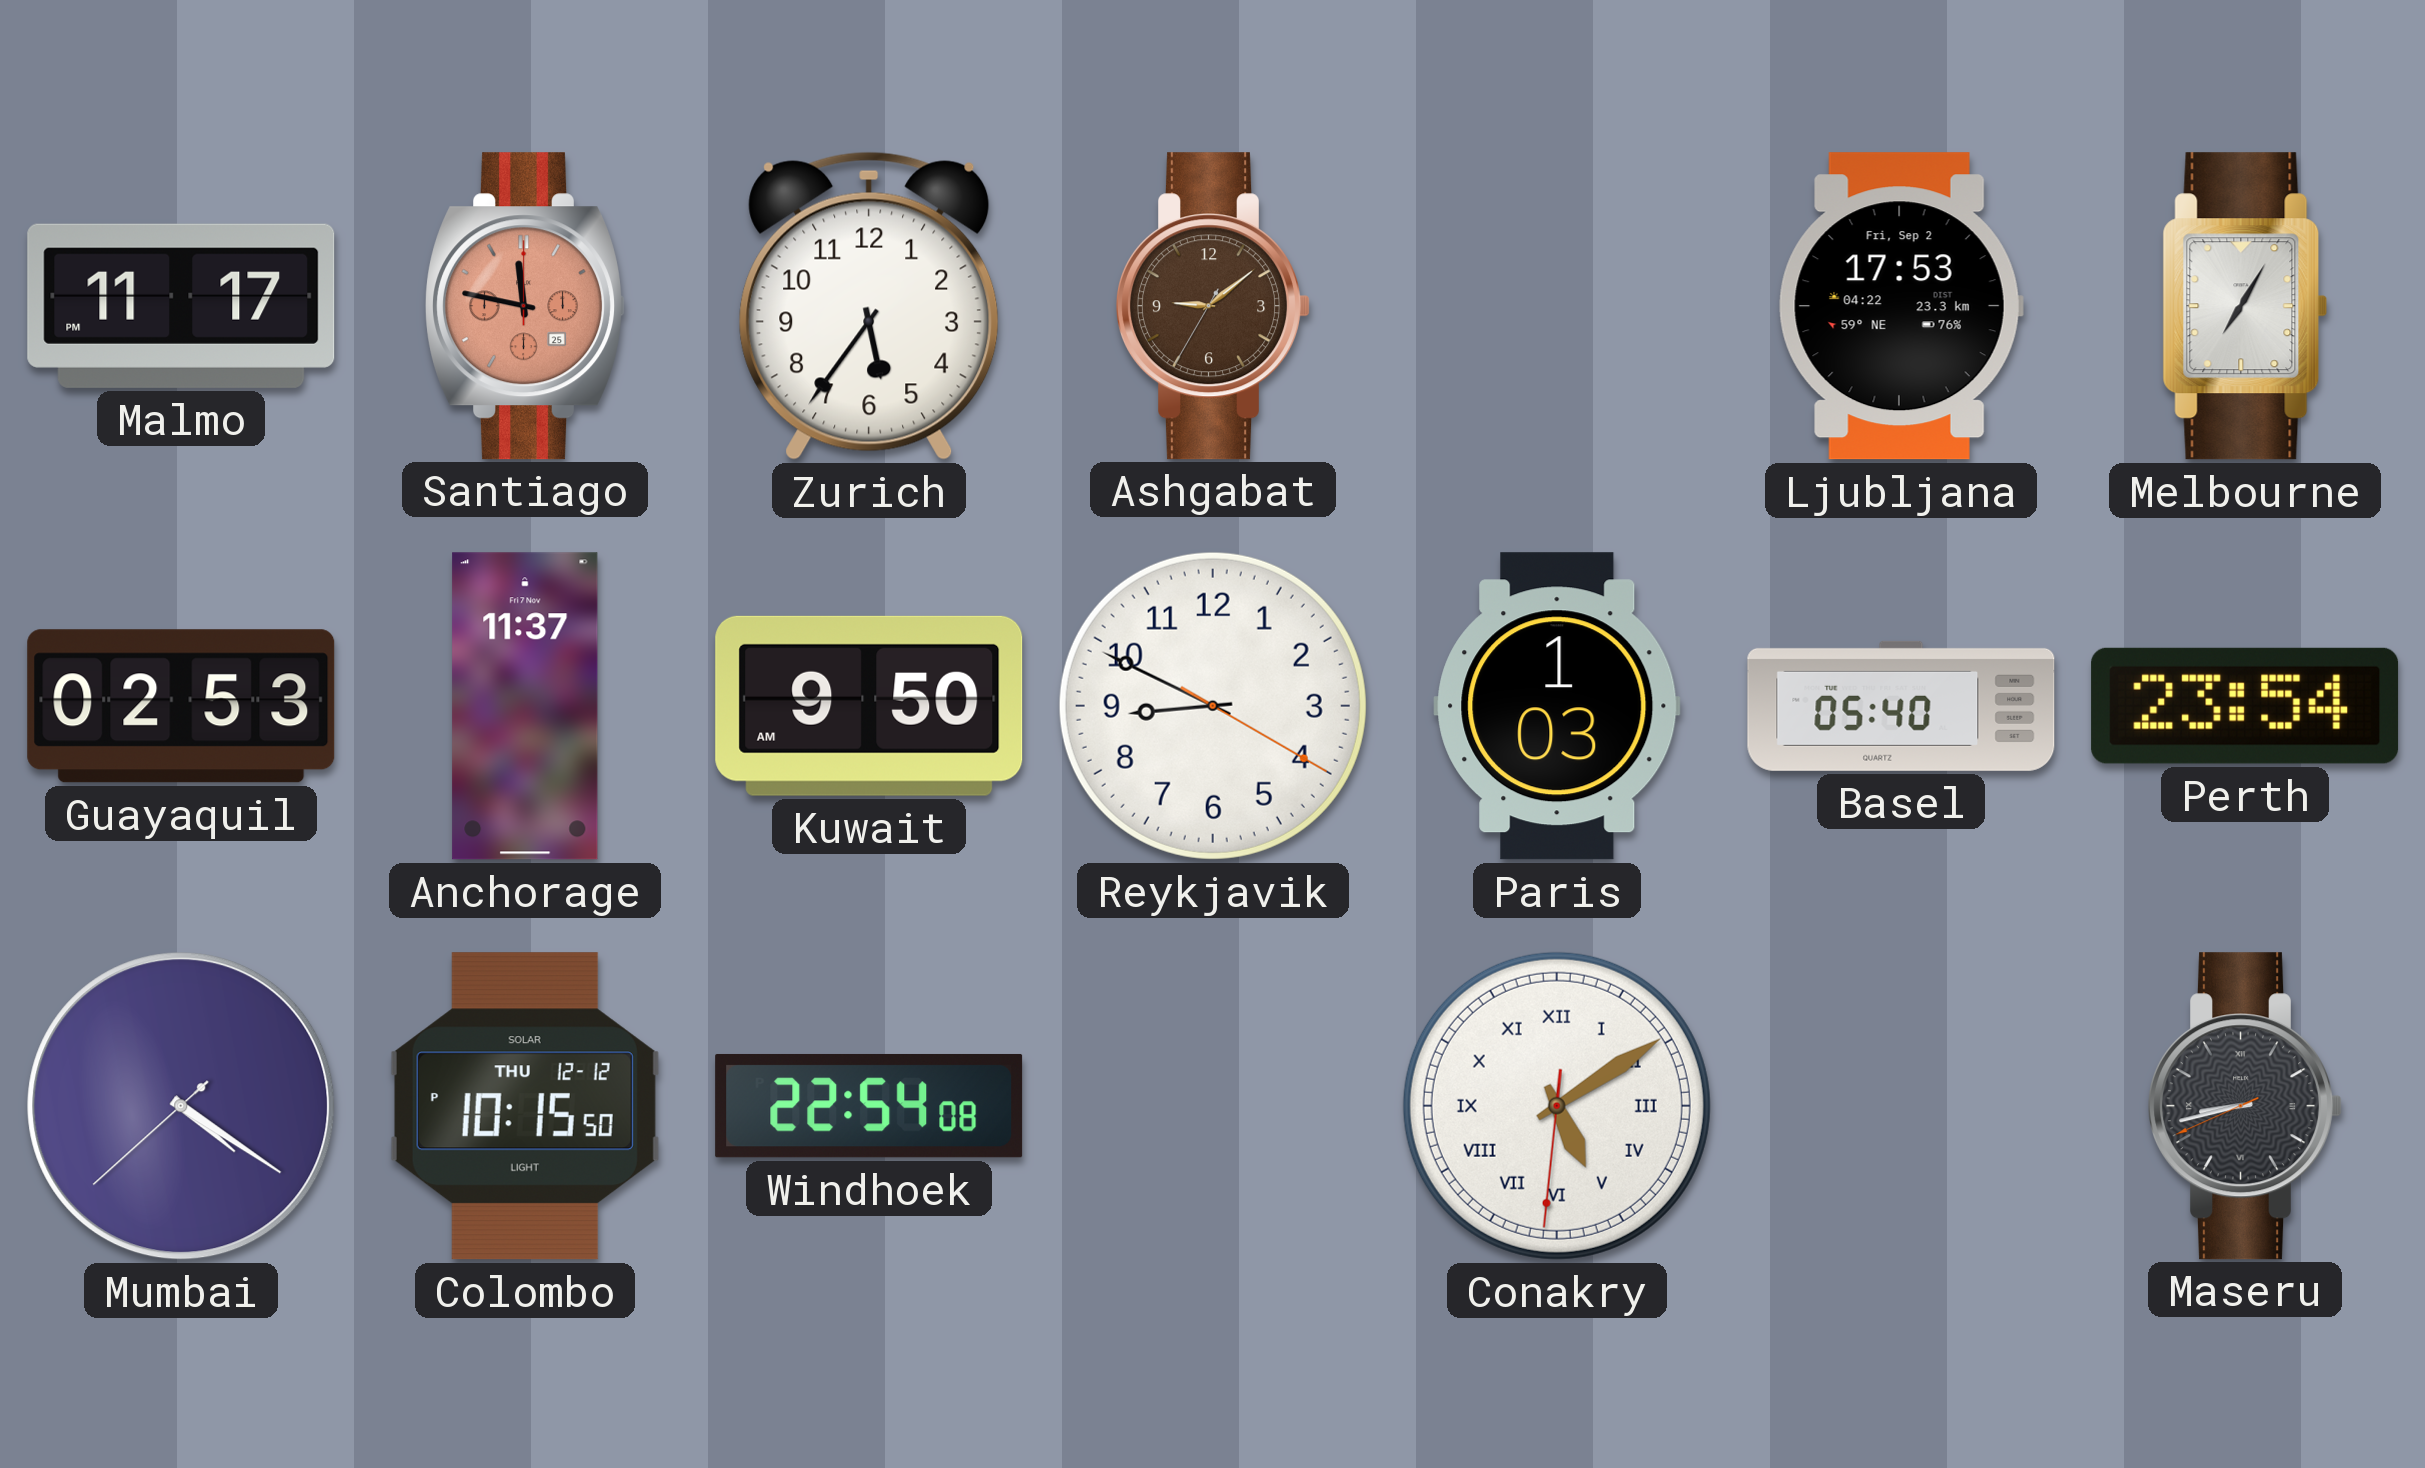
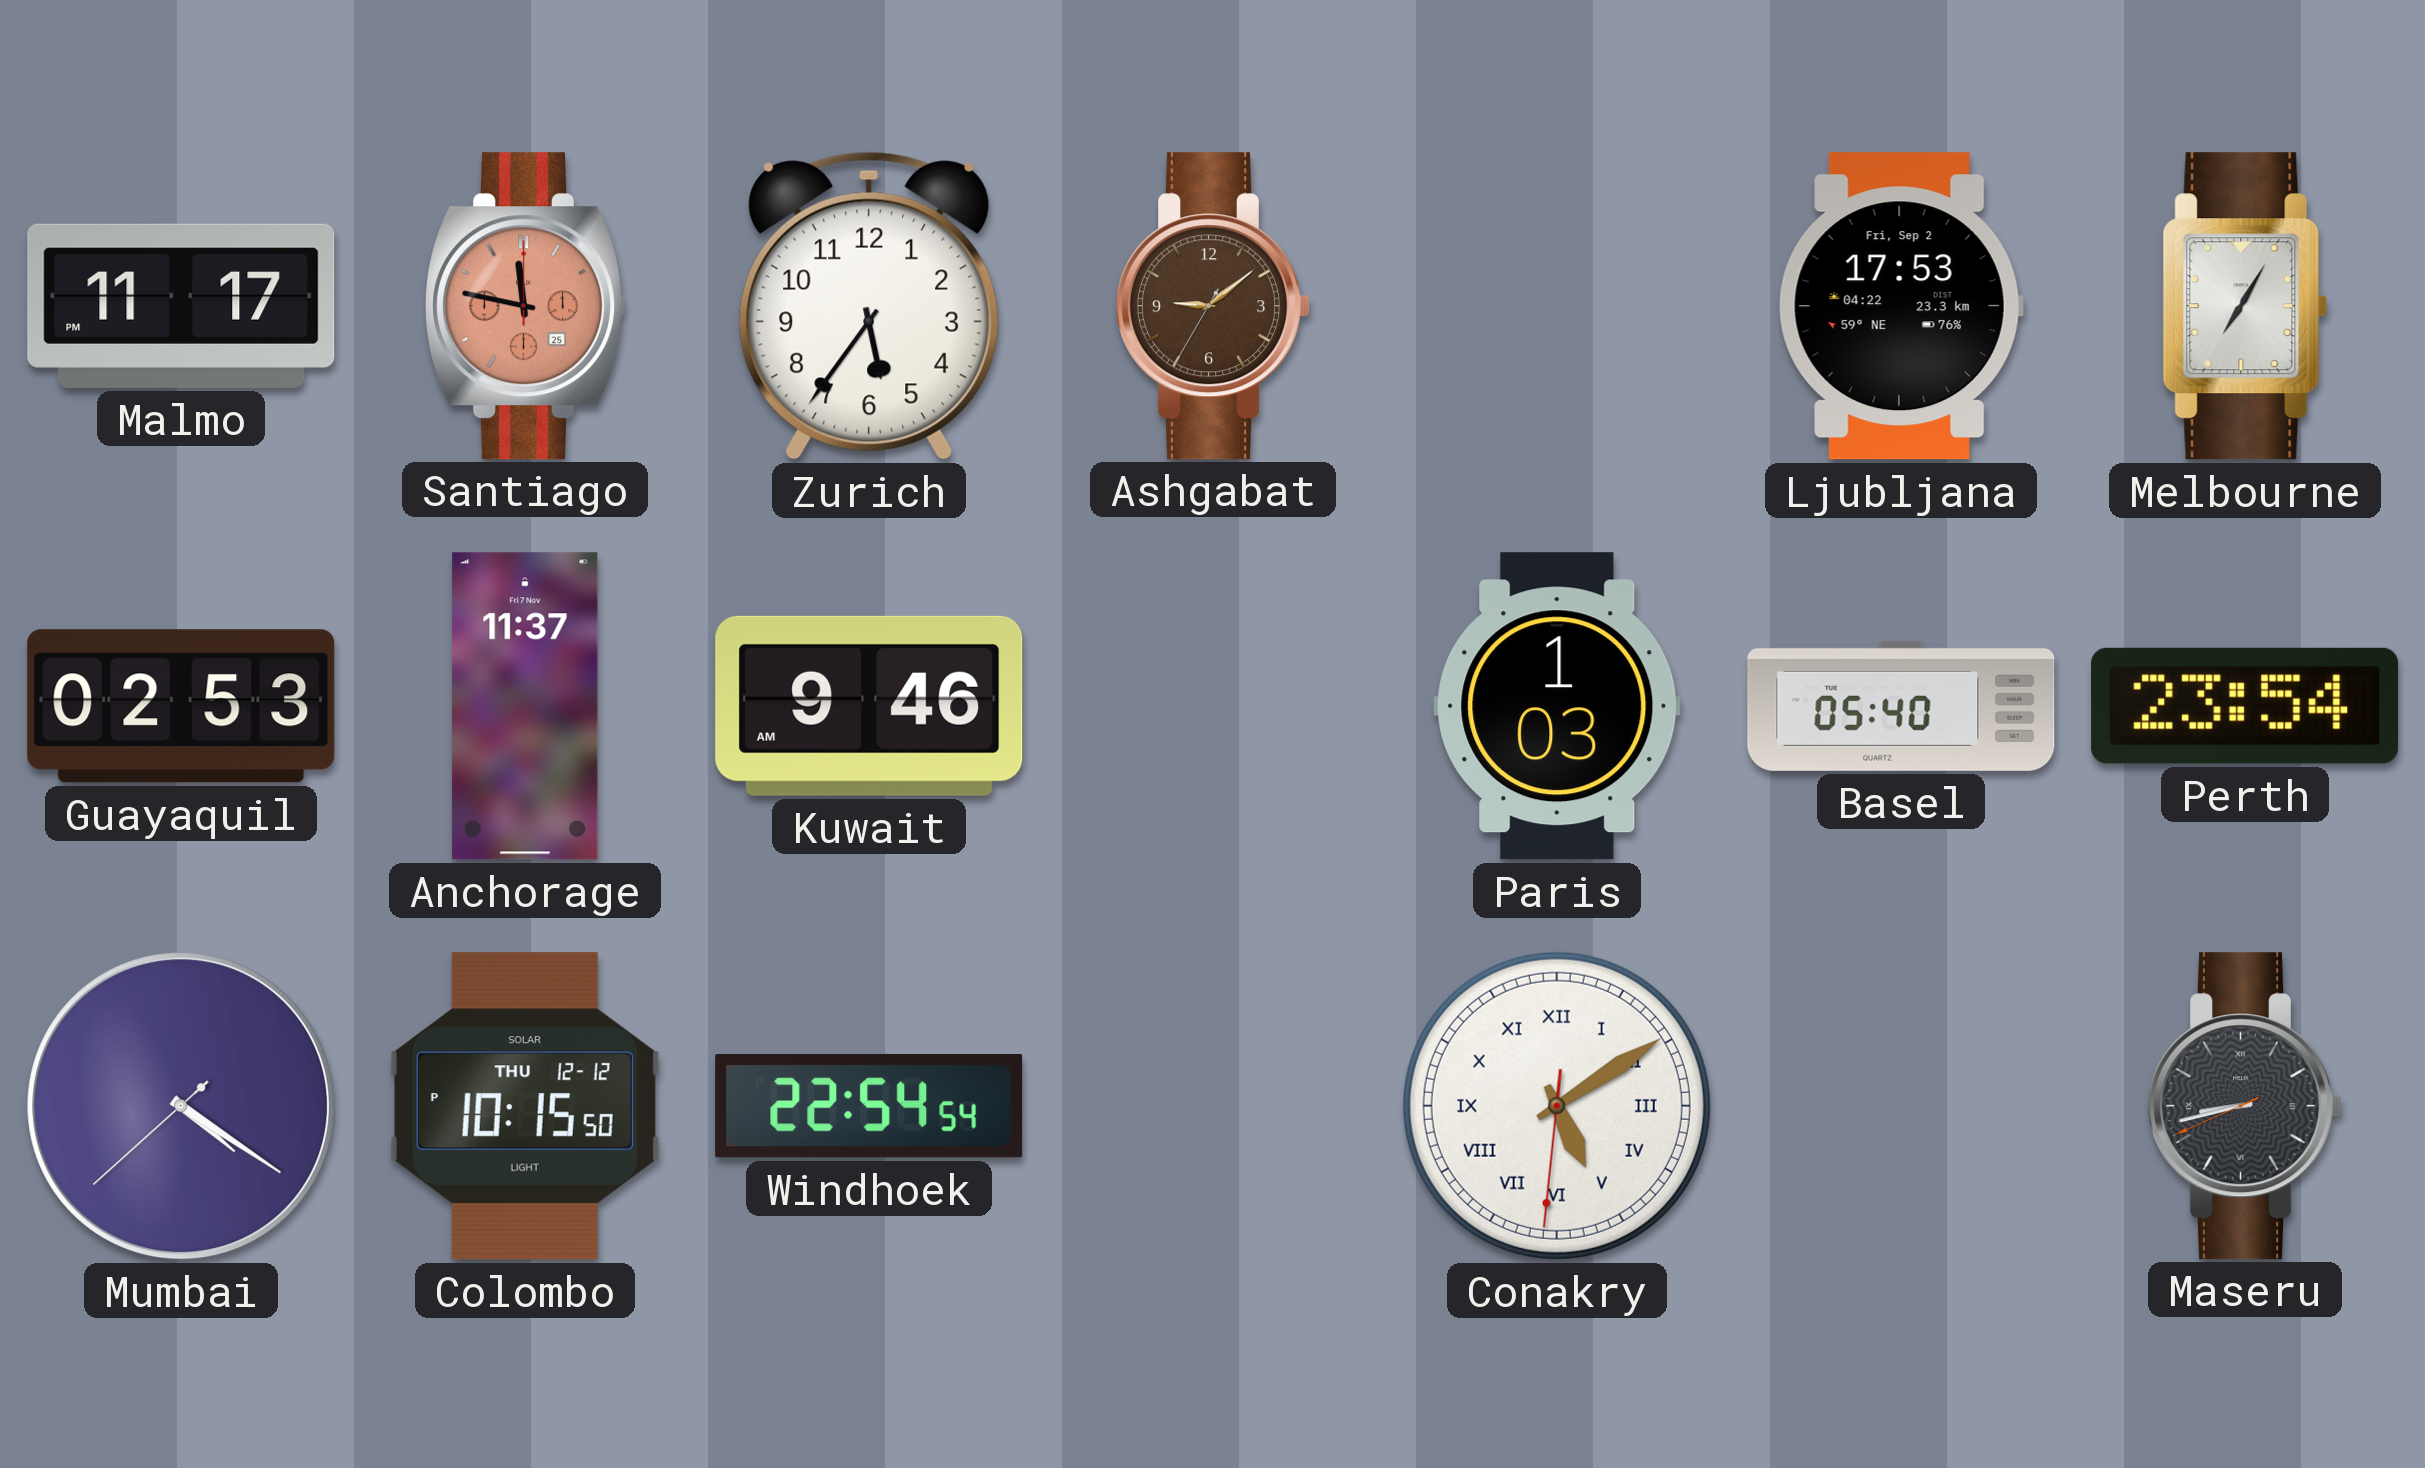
Kuwait: 9:50 -> 9:46
Reykjavik: 8:49 -> none
Windhoek: 22:54:08 -> 22:54:54
